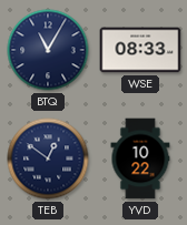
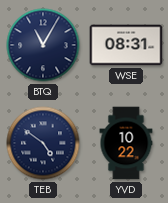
WSE: 08:33 -> 08:31
TEB: 12:51 -> 4:51
